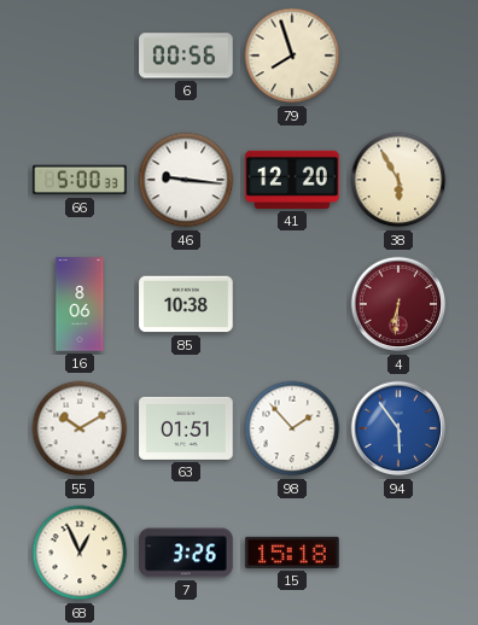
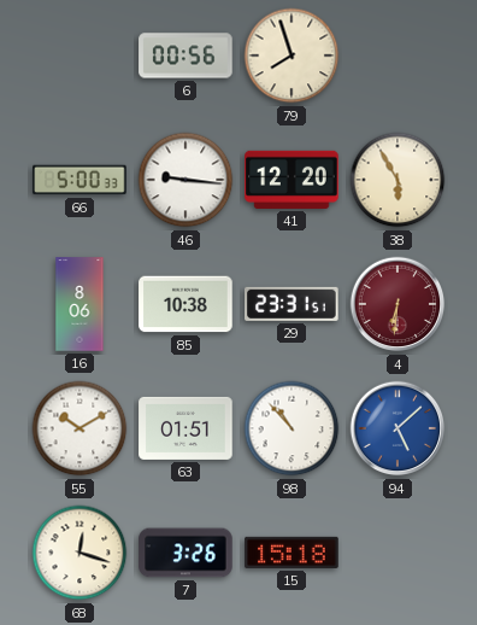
29: none -> 23:31
98: 1:53 -> 10:53
94: 5:54 -> 5:08
68: 12:56 -> 12:18
